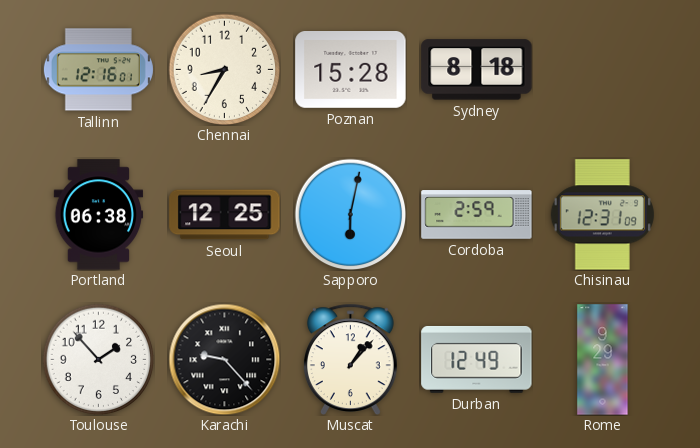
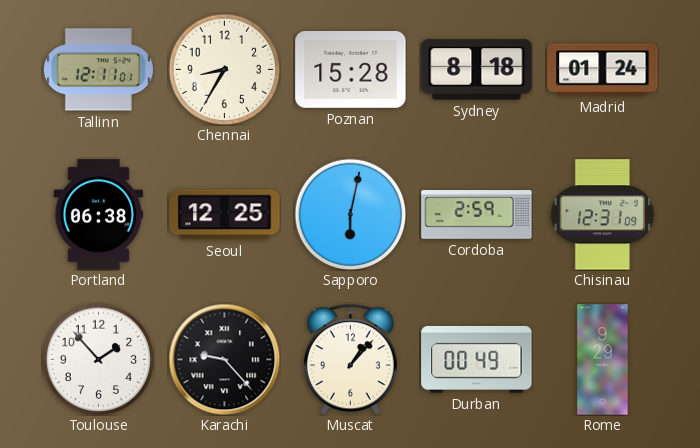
Tallinn: 12:16 -> 12:11
Madrid: none -> 01:24
Durban: 12:49 -> 00:49
